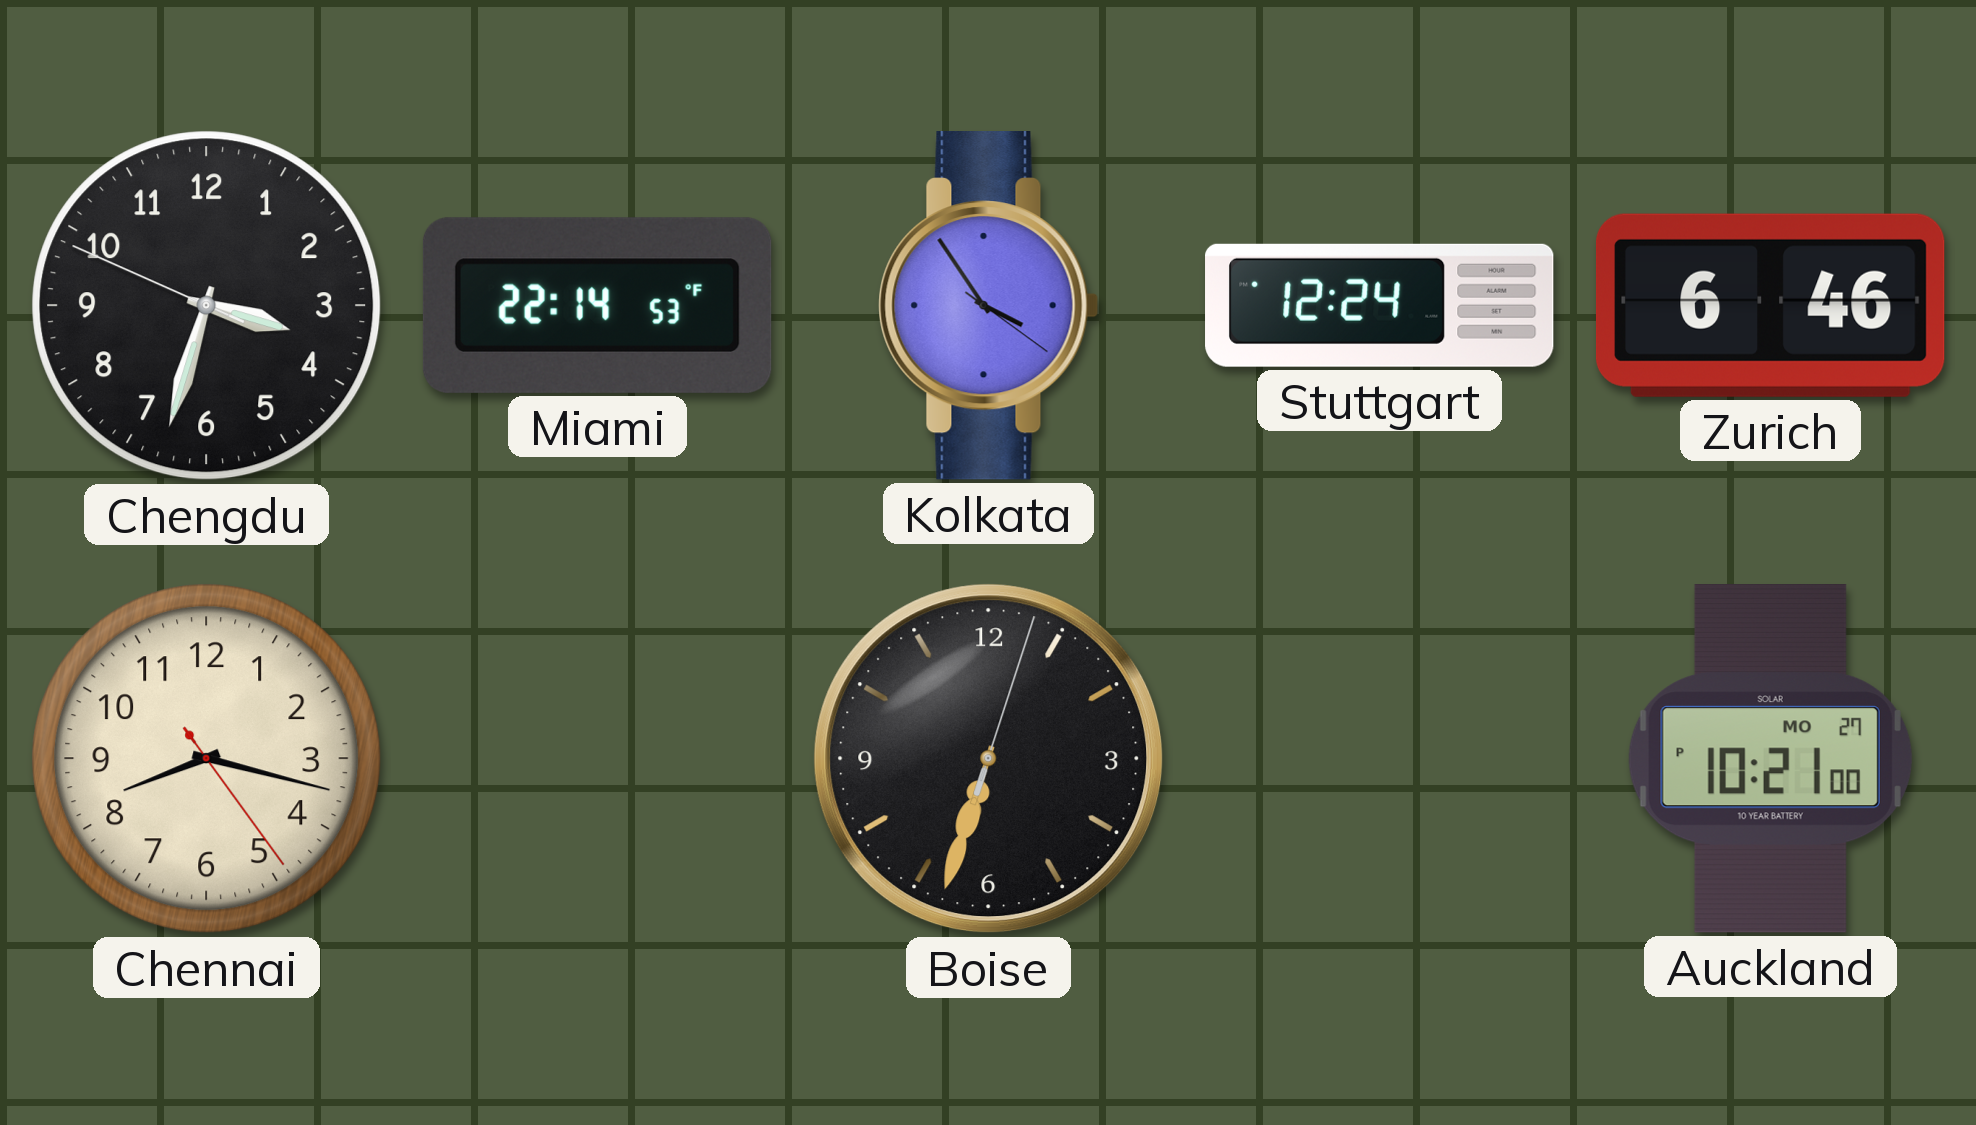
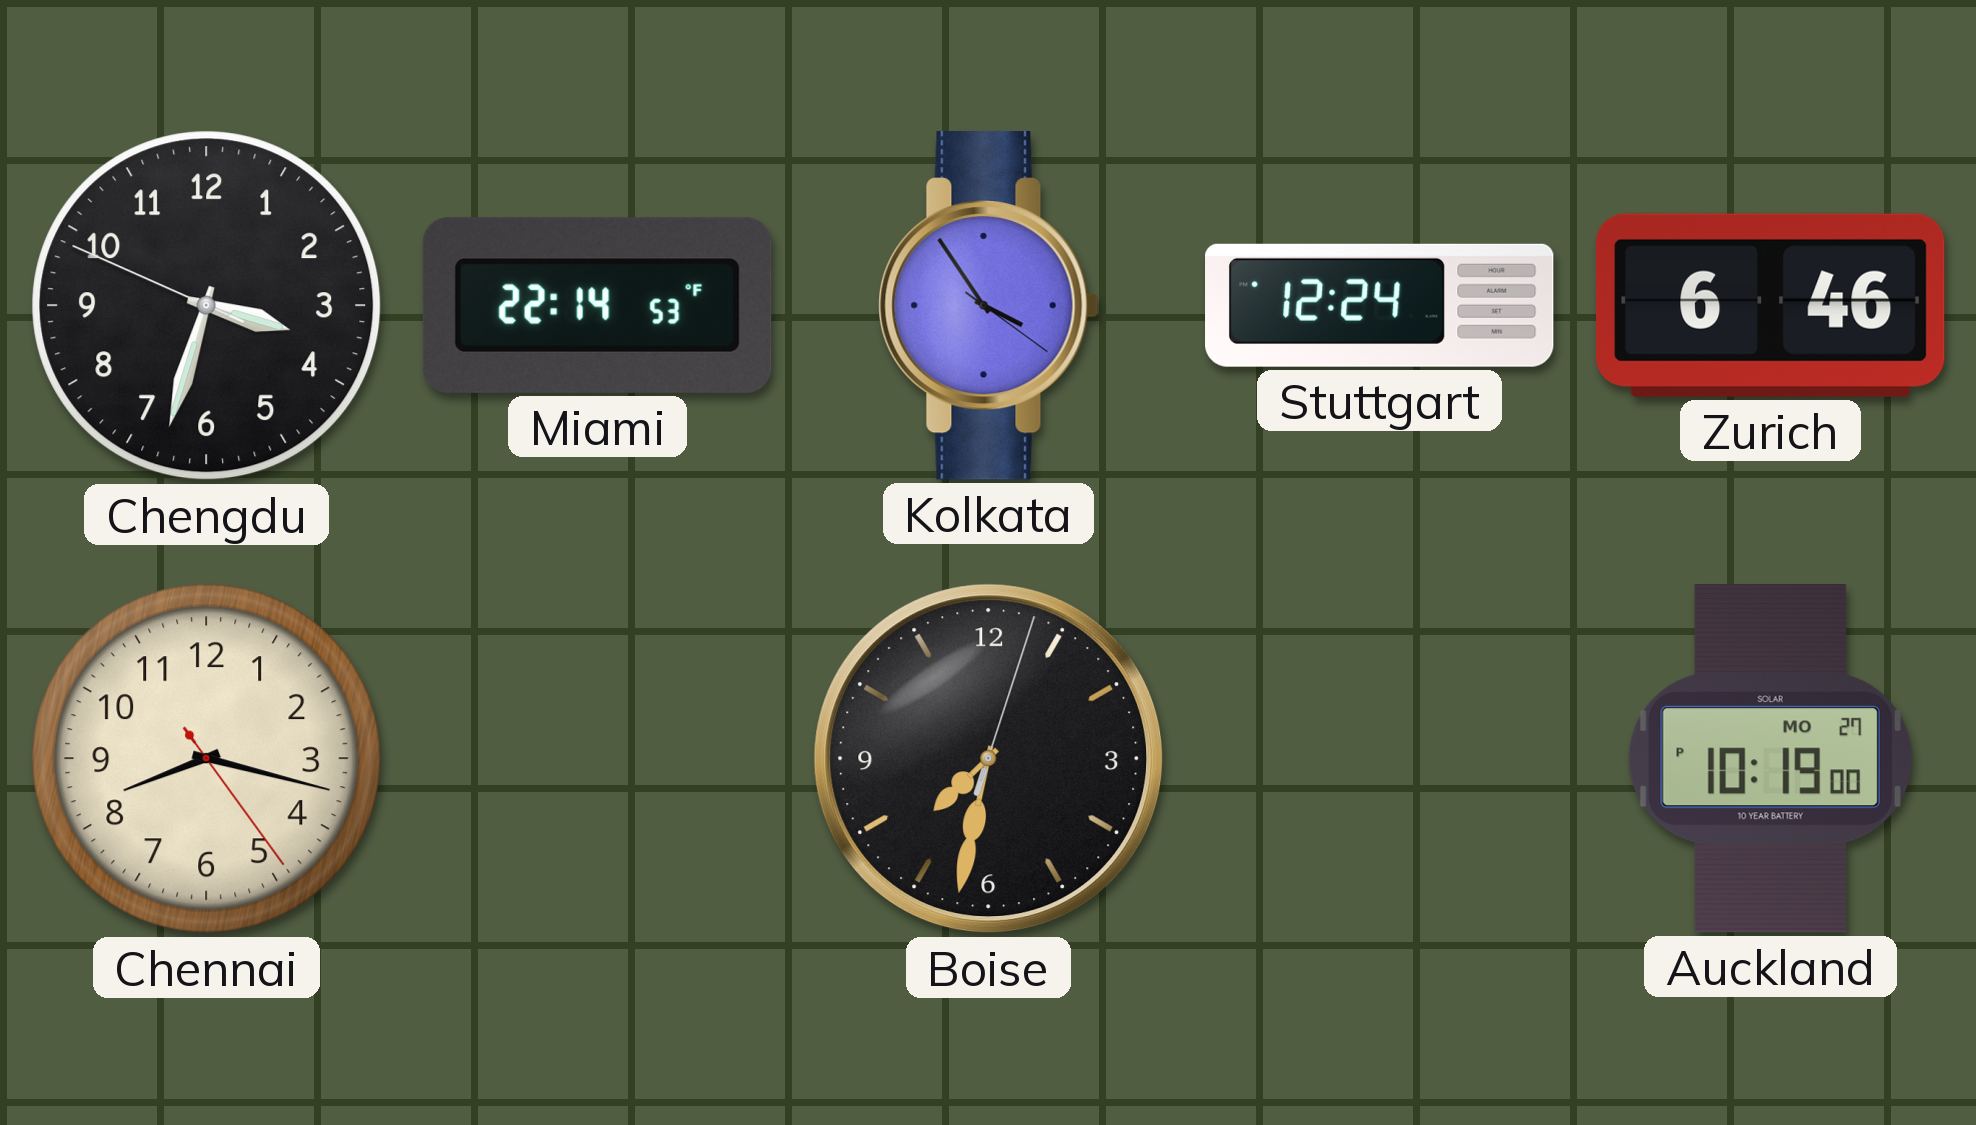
Boise: 6:33 -> 7:32
Auckland: 10:21 -> 10:19
